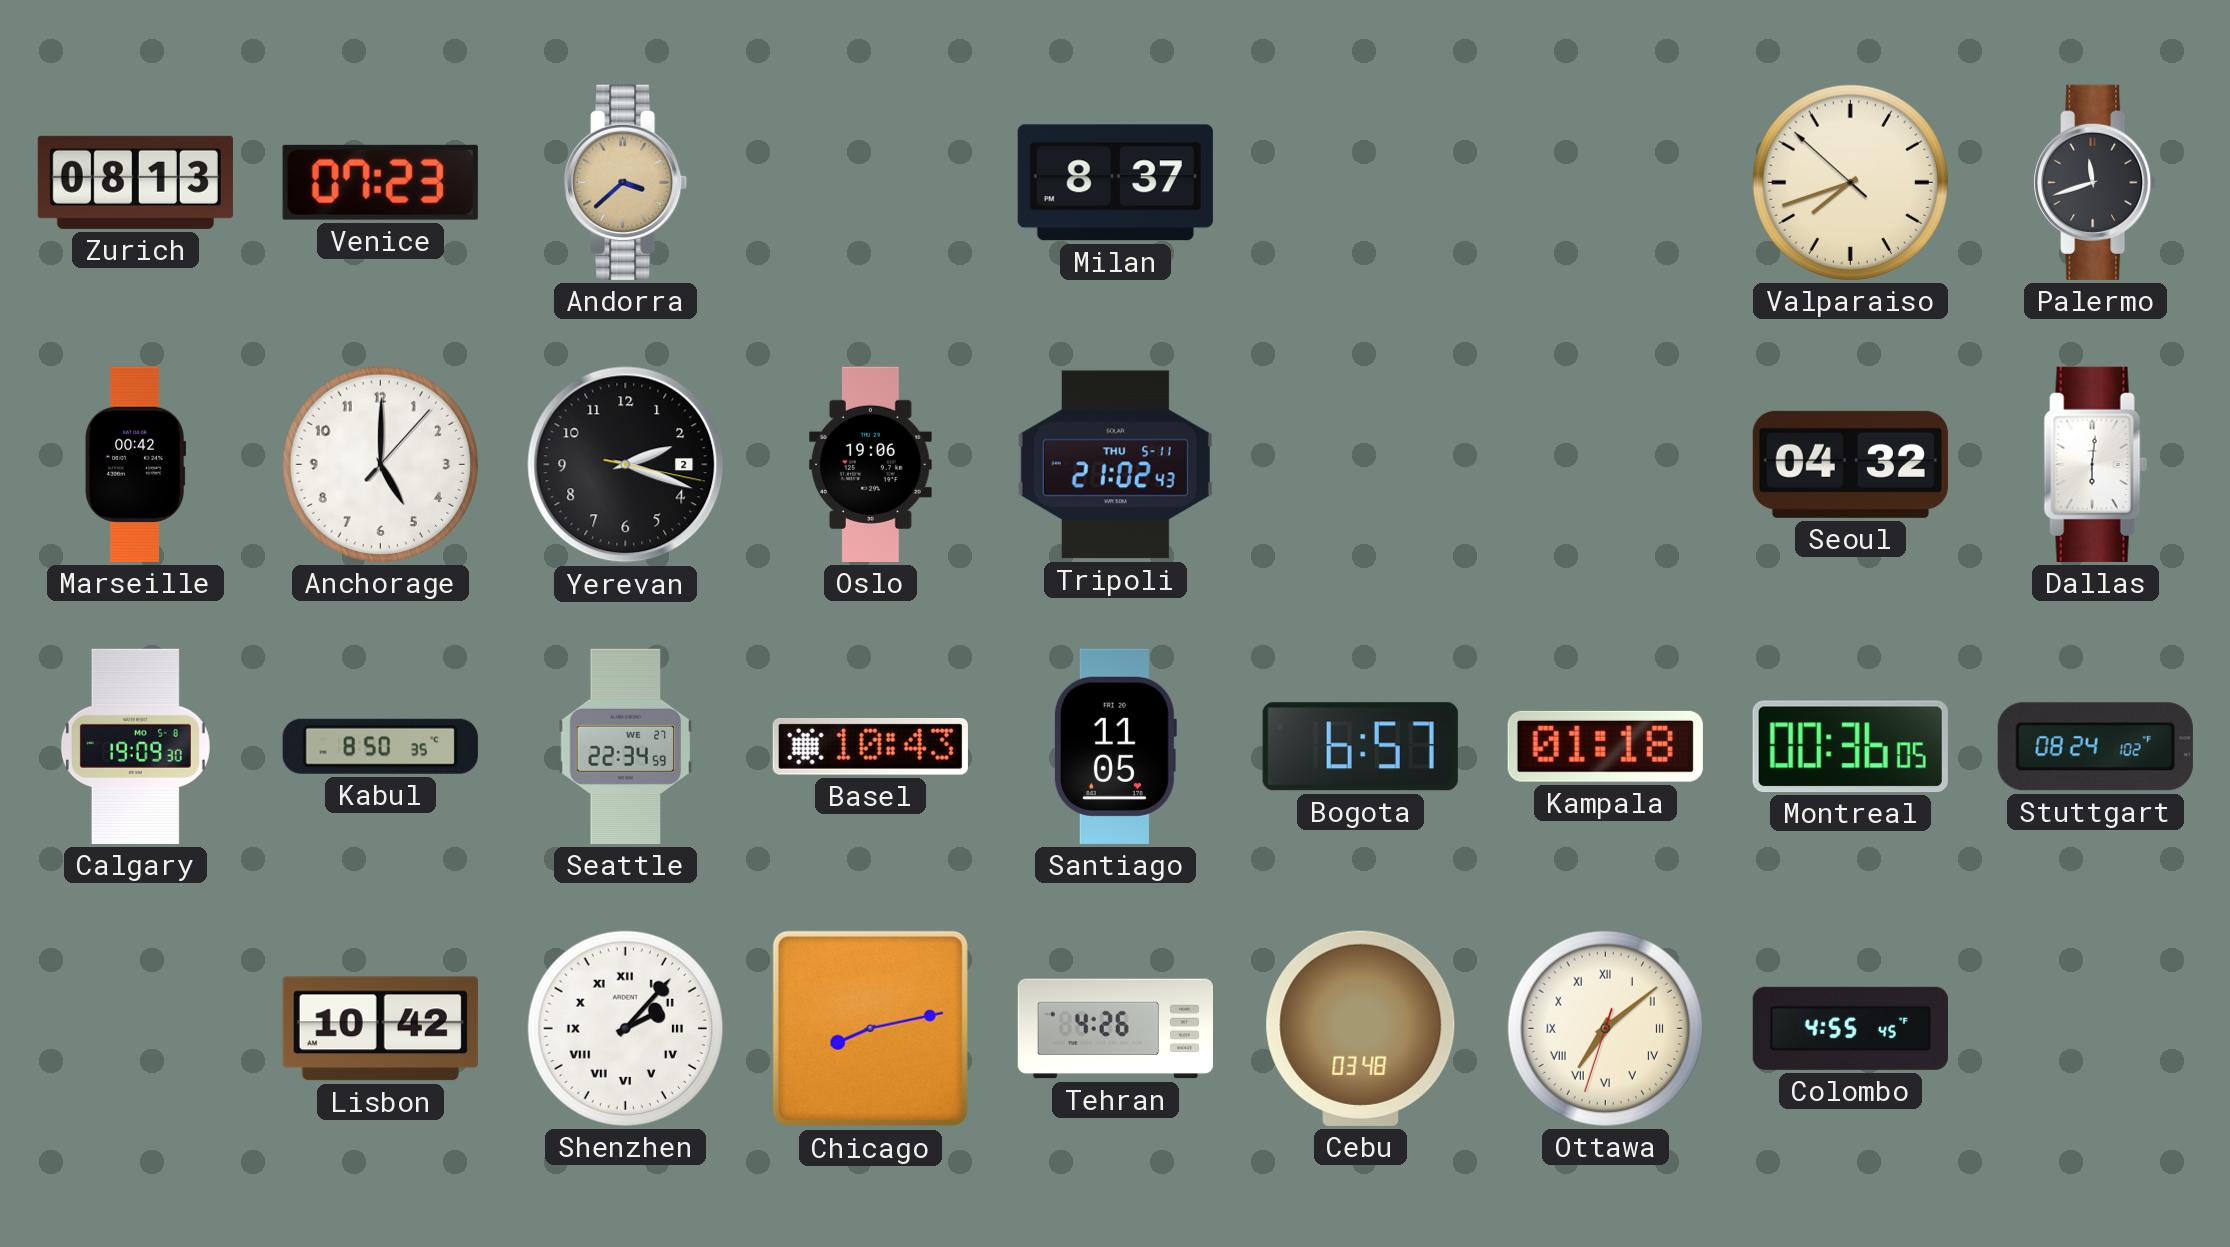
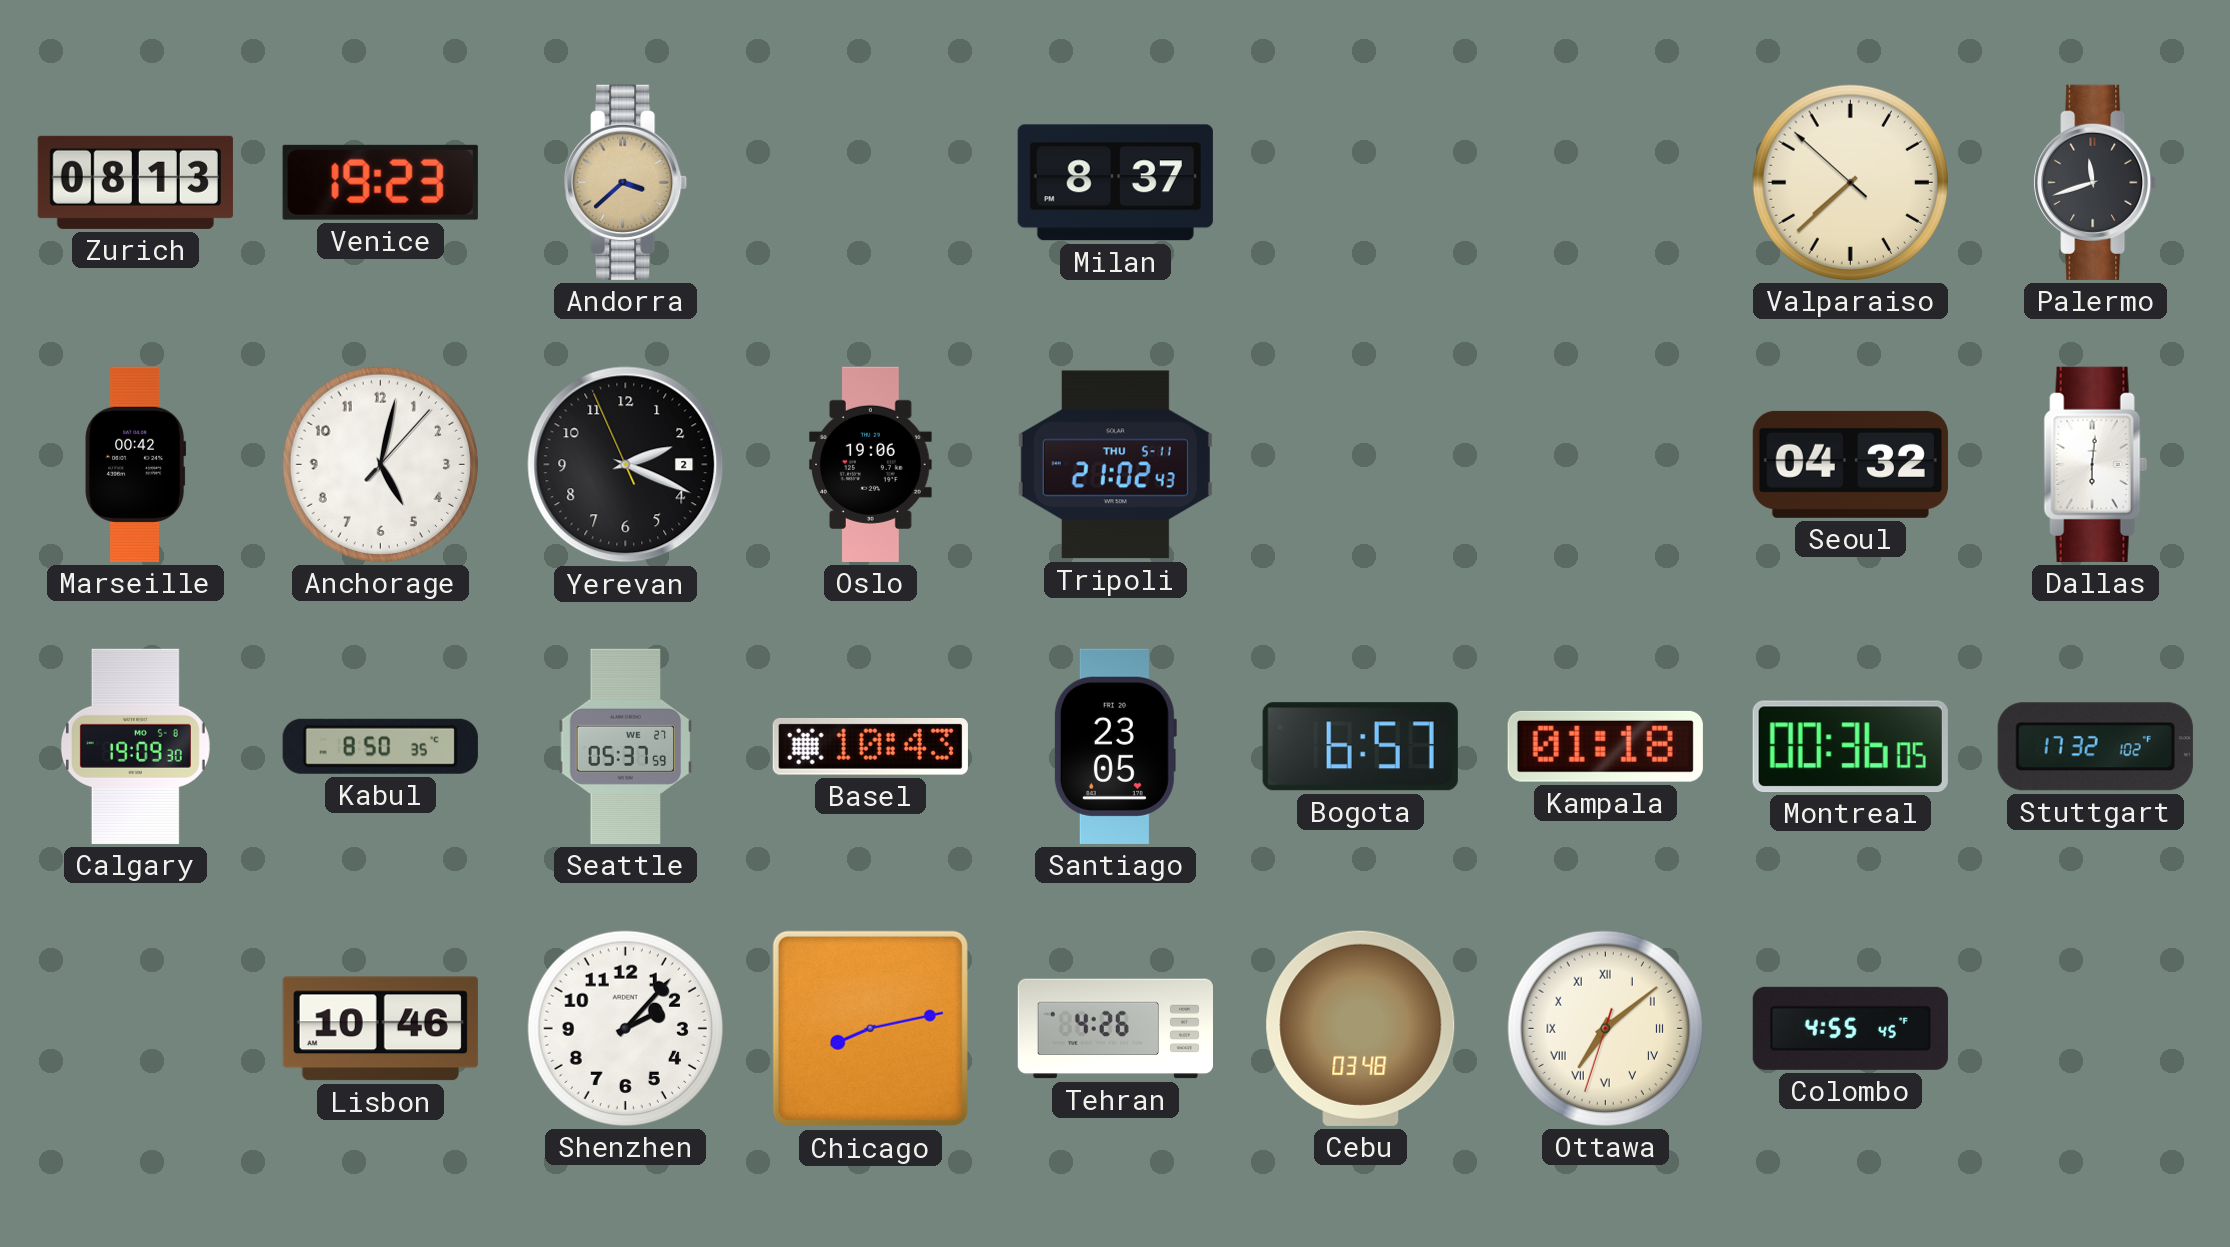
Venice: 07:23 -> 19:23
Valparaiso: 7:41 -> 7:37
Anchorage: 5:00 -> 5:02
Yerevan: 2:18:17 -> 2:18:56
Seattle: 22:34 -> 05:37
Santiago: 11:05 -> 23:05
Stuttgart: 08:24 -> 17:32
Lisbon: 10:42 -> 10:46
Shenzhen numerals: Roman -> Arabic
